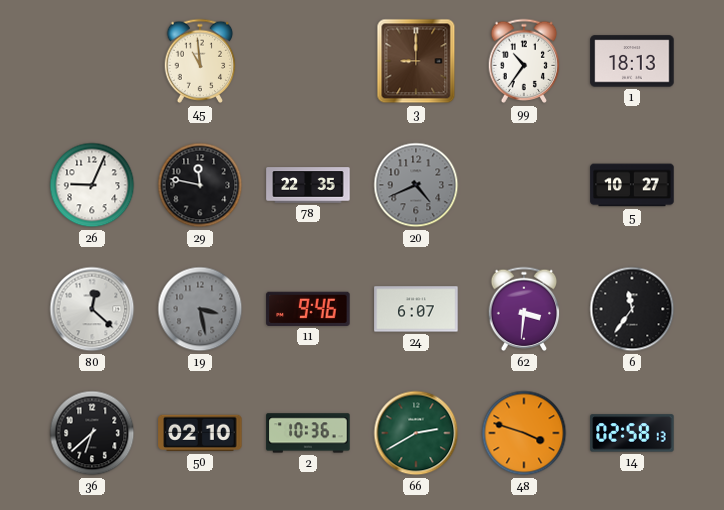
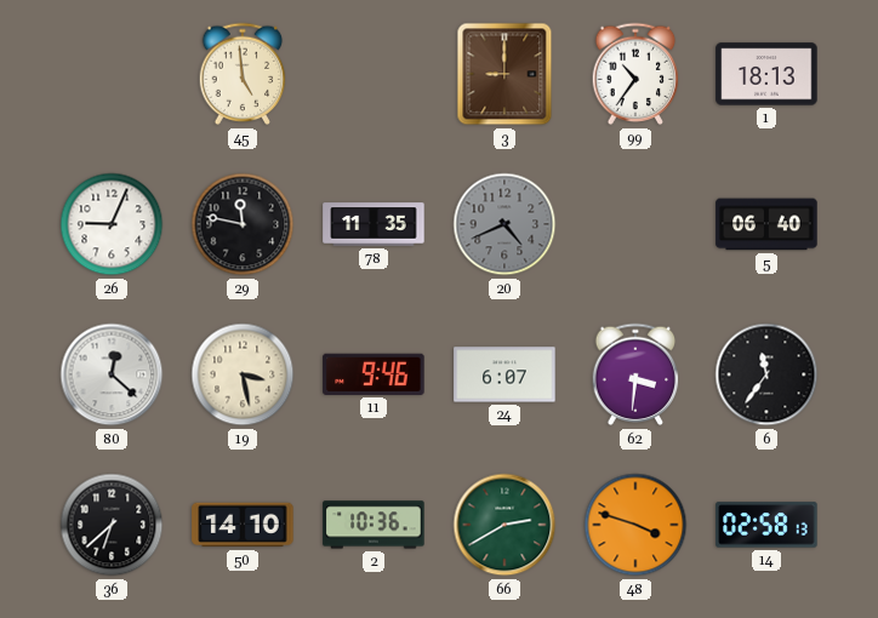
45: 10:59 -> 4:59
78: 22:35 -> 11:35
5: 10:27 -> 06:40
19 dial: grey -> cream
50: 02:10 -> 14:10
